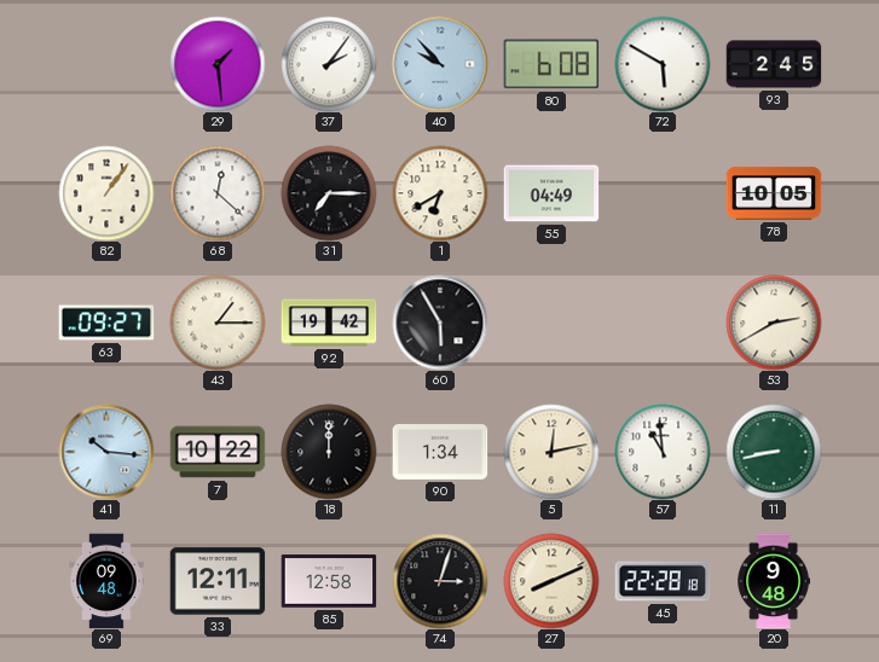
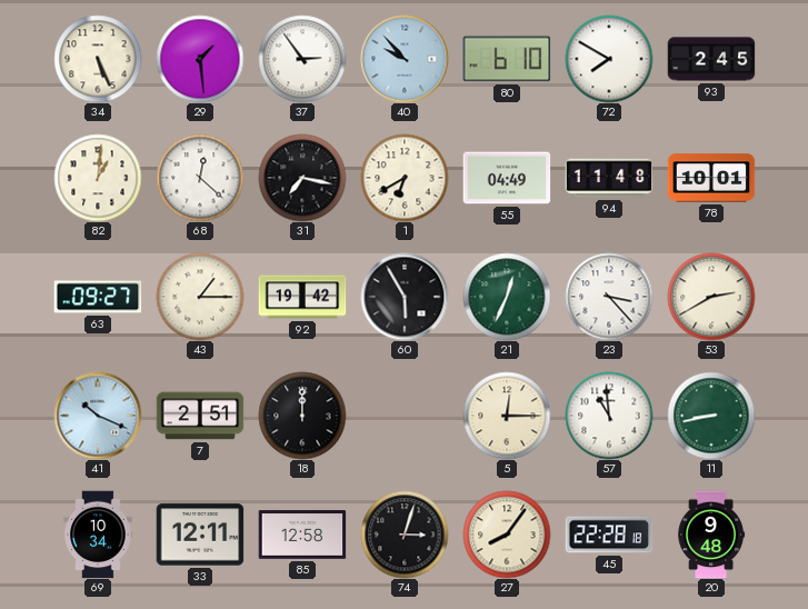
34: none -> 5:26
37: 2:06 -> 2:54
80: 6:08 -> 6:10
72: 5:50 -> 7:50
82: 1:06 -> 1:01
31: 7:15 -> 7:17
94: none -> 11:48
78: 10:05 -> 10:01
21: none -> 12:34
23: none -> 3:23
41: 10:16 -> 10:19
7: 10:22 -> 2:51
90: 1:34 -> none
5: 12:13 -> 12:15
69: 09:48 -> 10:34
27: 8:11 -> 8:06
